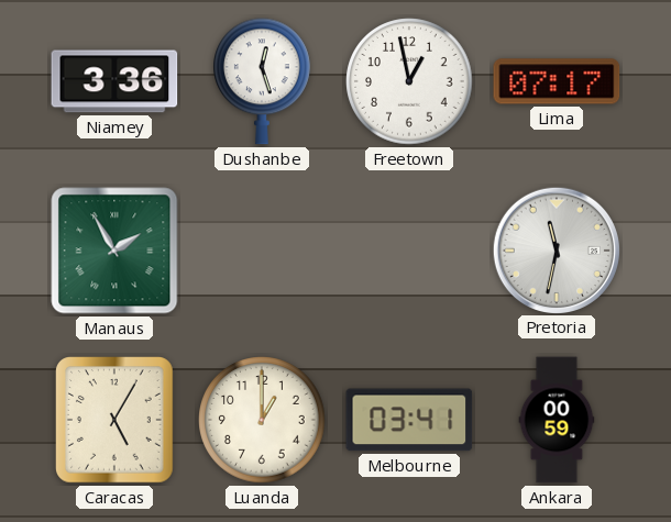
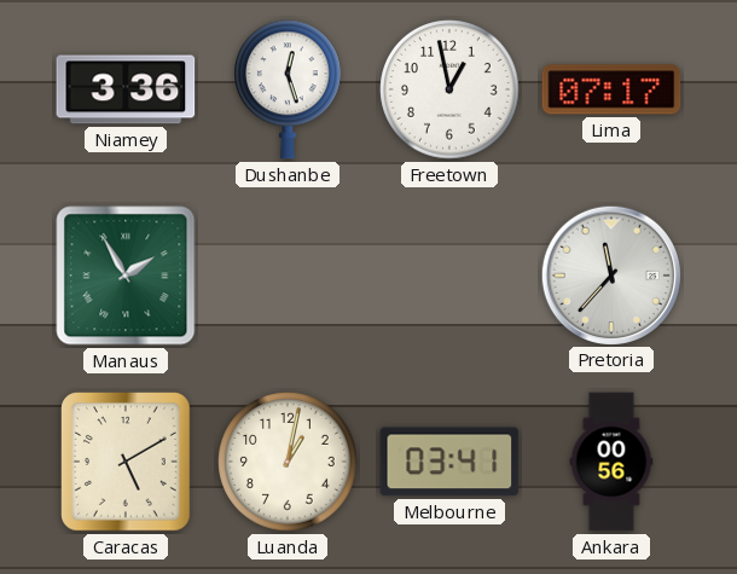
Pretoria: 11:32 -> 11:37
Caracas: 5:05 -> 5:10
Luanda: 1:00 -> 1:02
Ankara: 00:59 -> 00:56
